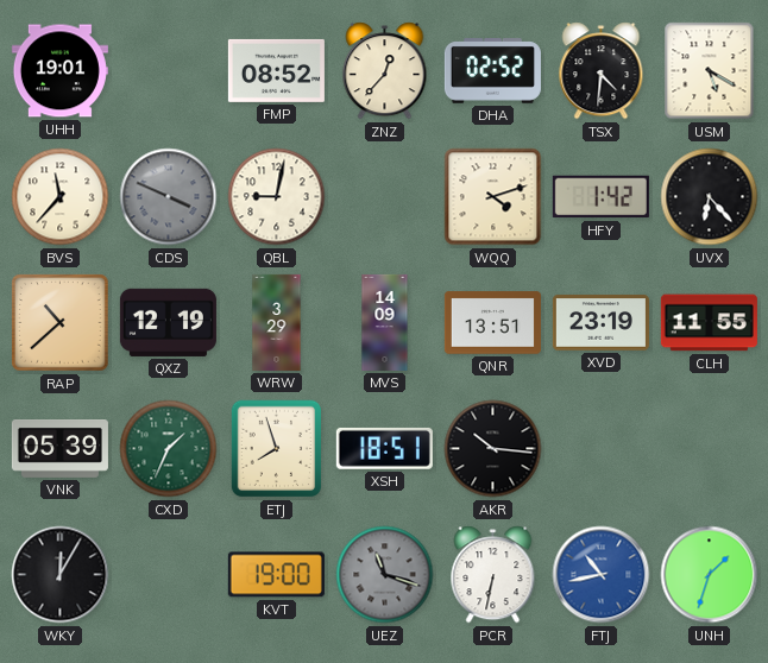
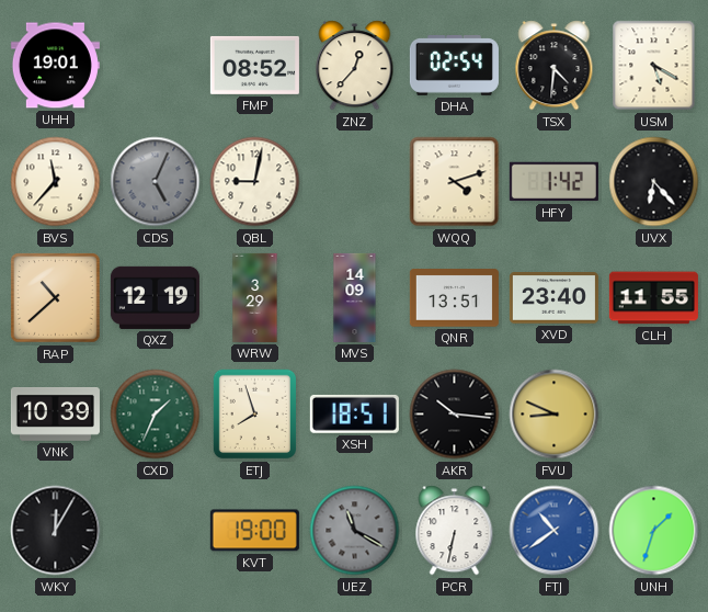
DHA: 02:52 -> 02:54
CDS: 3:49 -> 5:04
XVD: 23:19 -> 23:40
VNK: 05:39 -> 10:39
FVU: none -> 8:49
UEZ: 11:18 -> 11:20
FTJ: 10:43 -> 10:39
